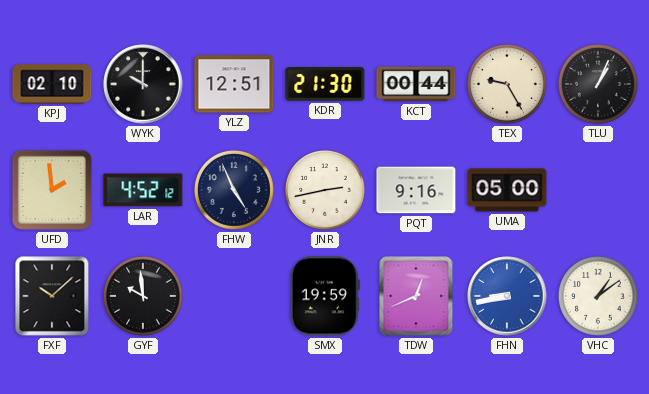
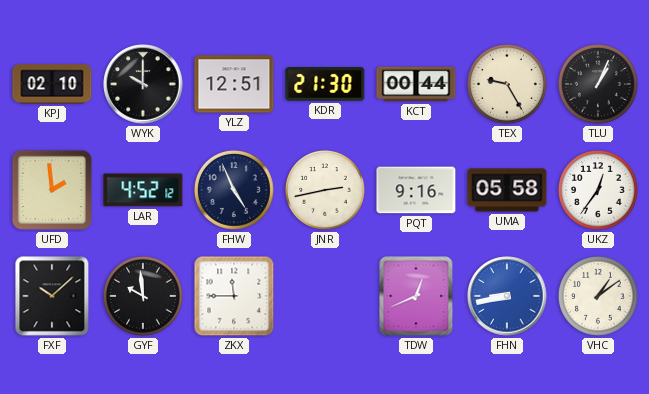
UMA: 05:00 -> 05:58
UKZ: none -> 12:36
ZKX: none -> 11:45
SMX: 19:59 -> none
